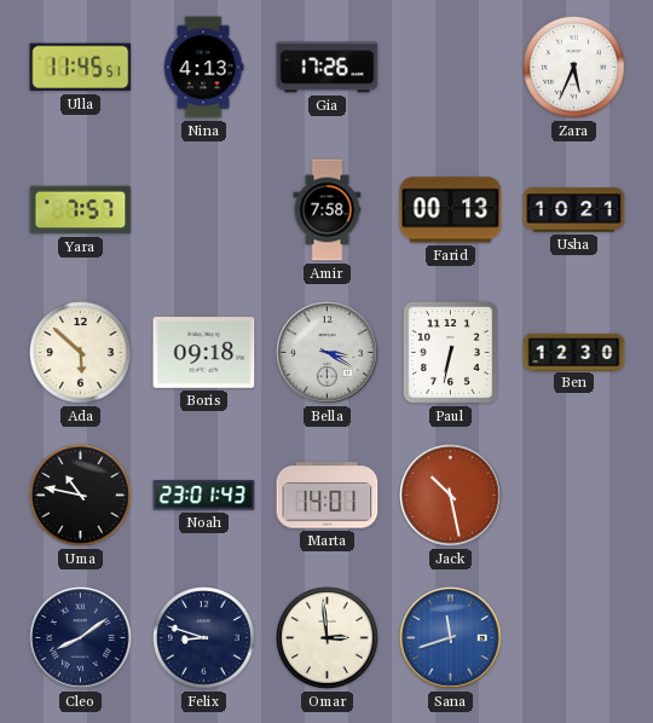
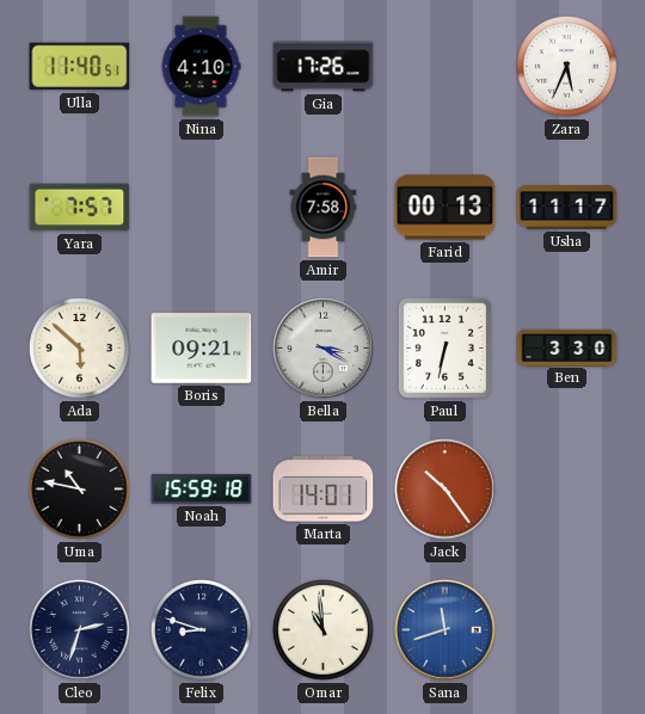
Ulla: 11:45 -> 11:40
Nina: 4:13 -> 4:10
Usha: 10:21 -> 11:17
Boris: 09:18 -> 09:21
Ben: 12:30 -> 3:30
Noah: 23:01 -> 15:59
Jack: 10:28 -> 10:24
Cleo: 8:09 -> 2:33
Omar: 2:59 -> 10:59
